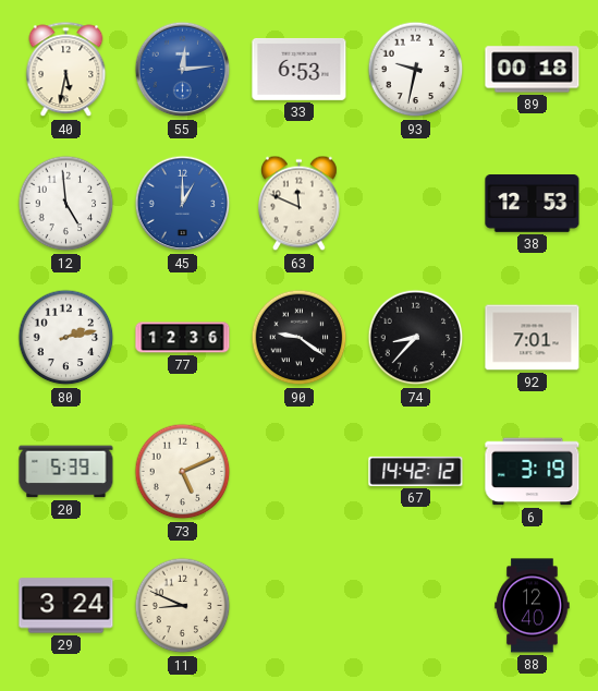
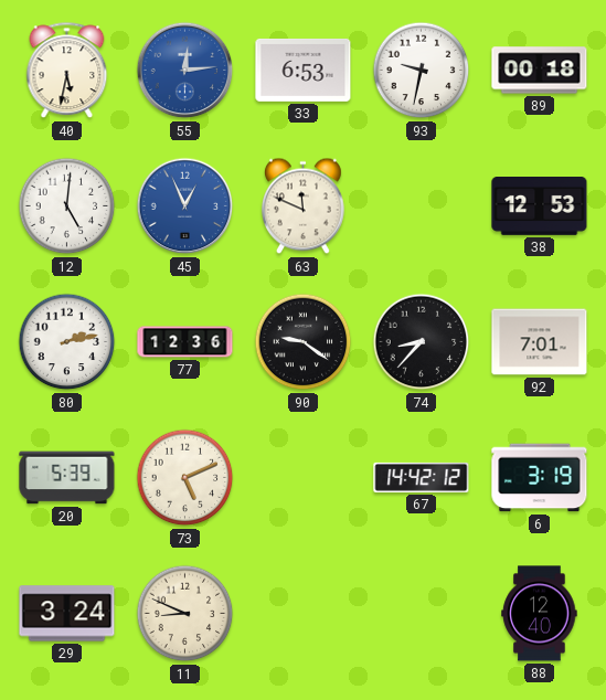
12: 4:59 -> 5:01
45: 1:00 -> 12:56
